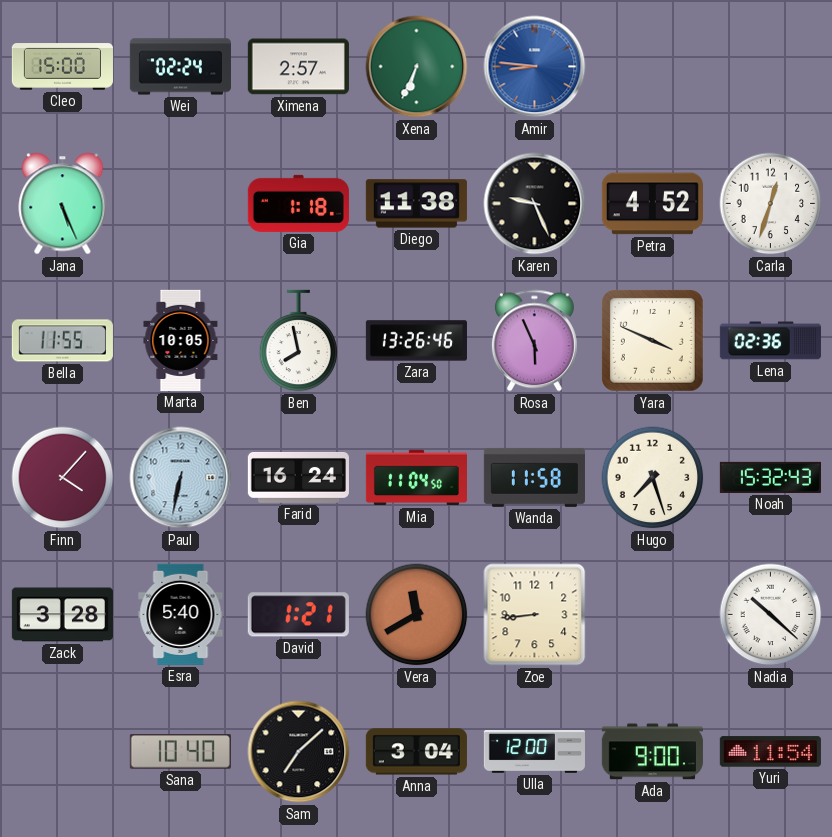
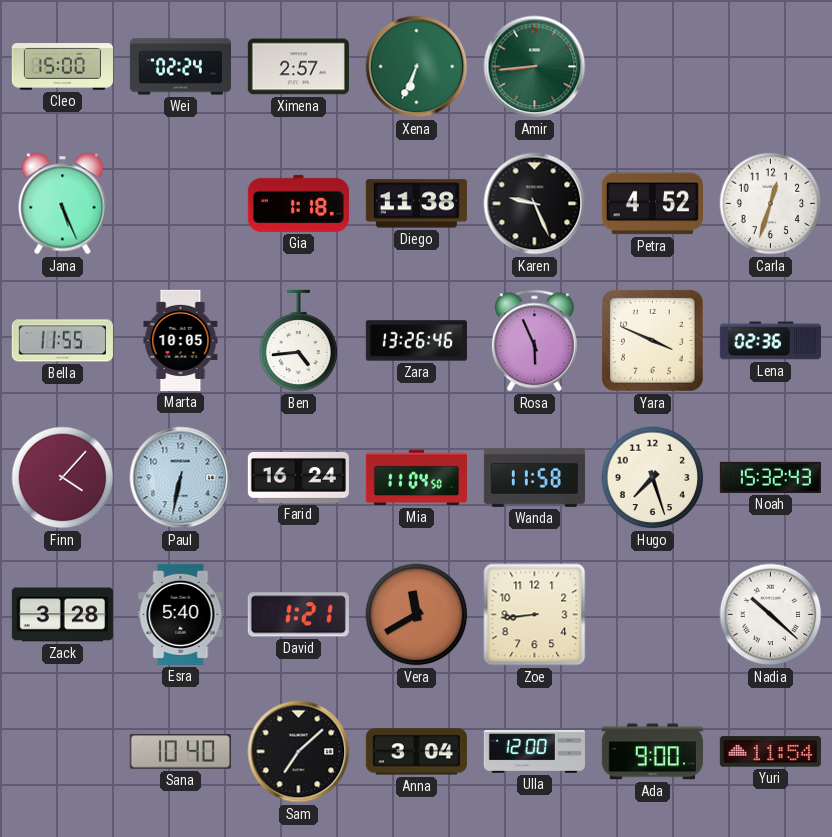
Amir: 8:46 -> 8:44
Amir dial: blue -> green
Ben: 7:58 -> 4:44
